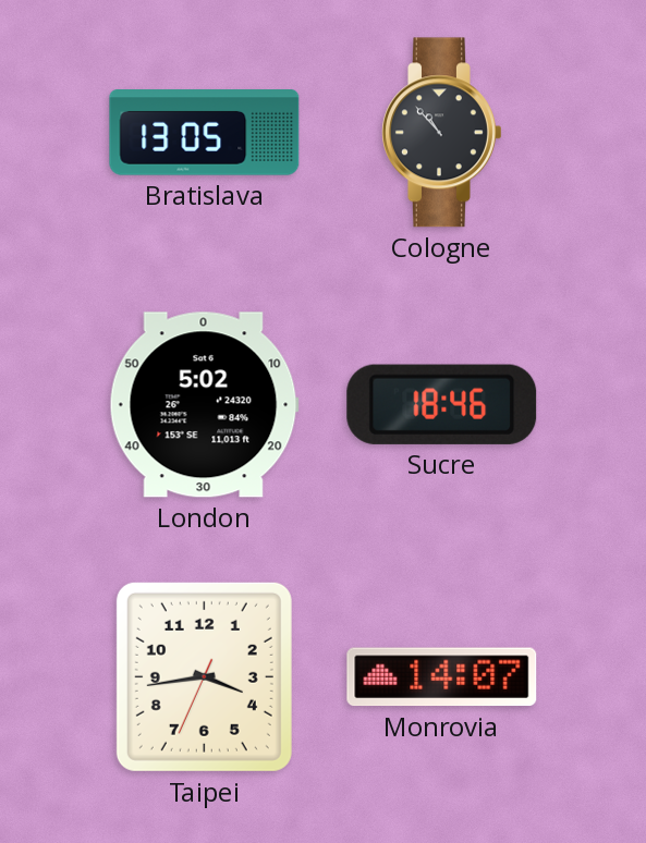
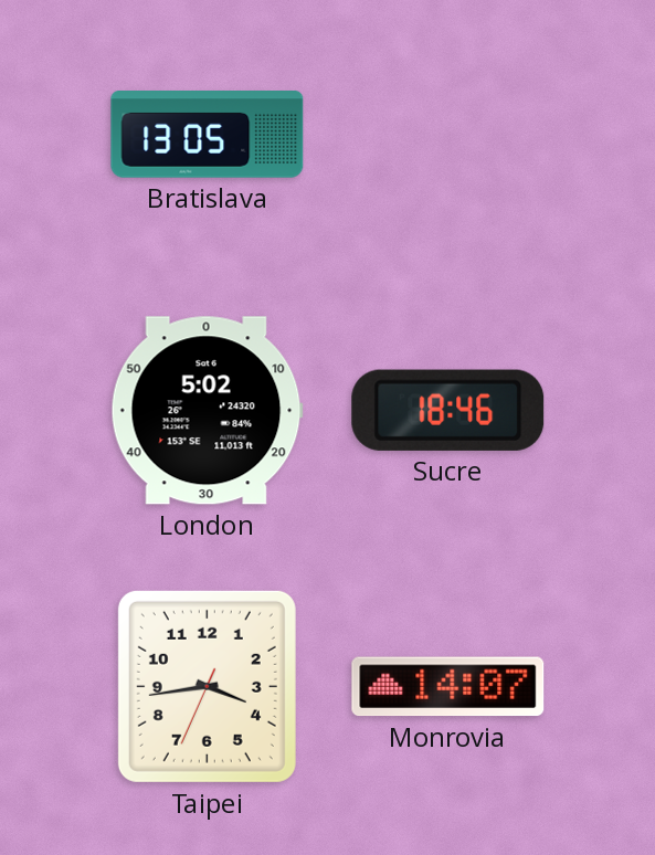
Cologne: 10:53 -> none
